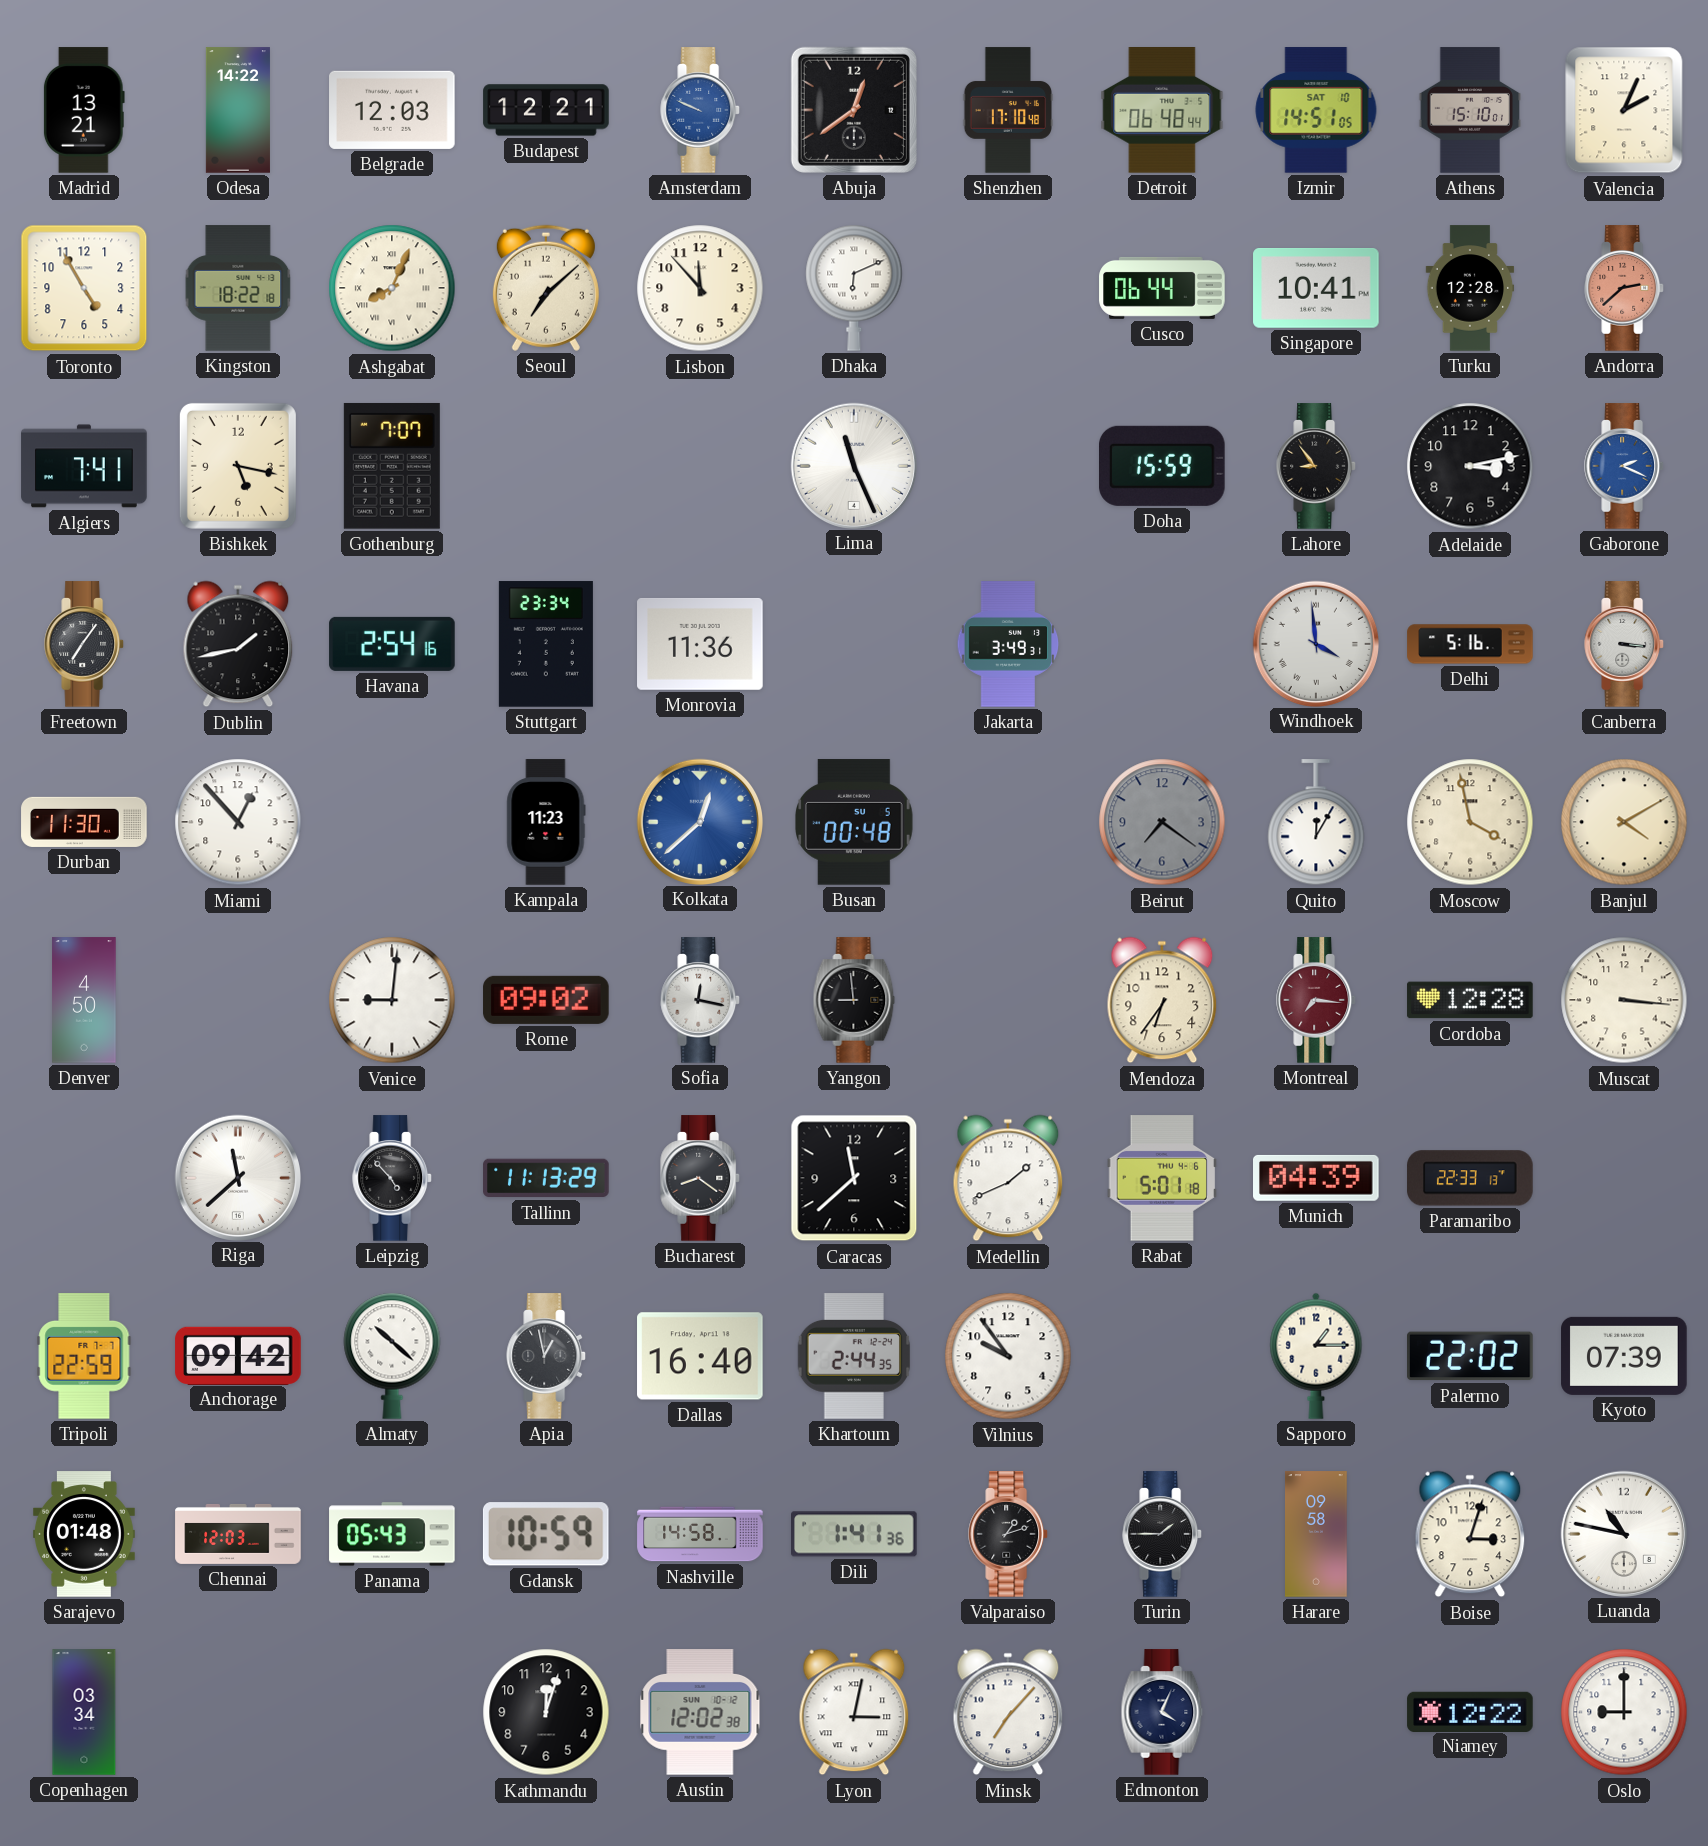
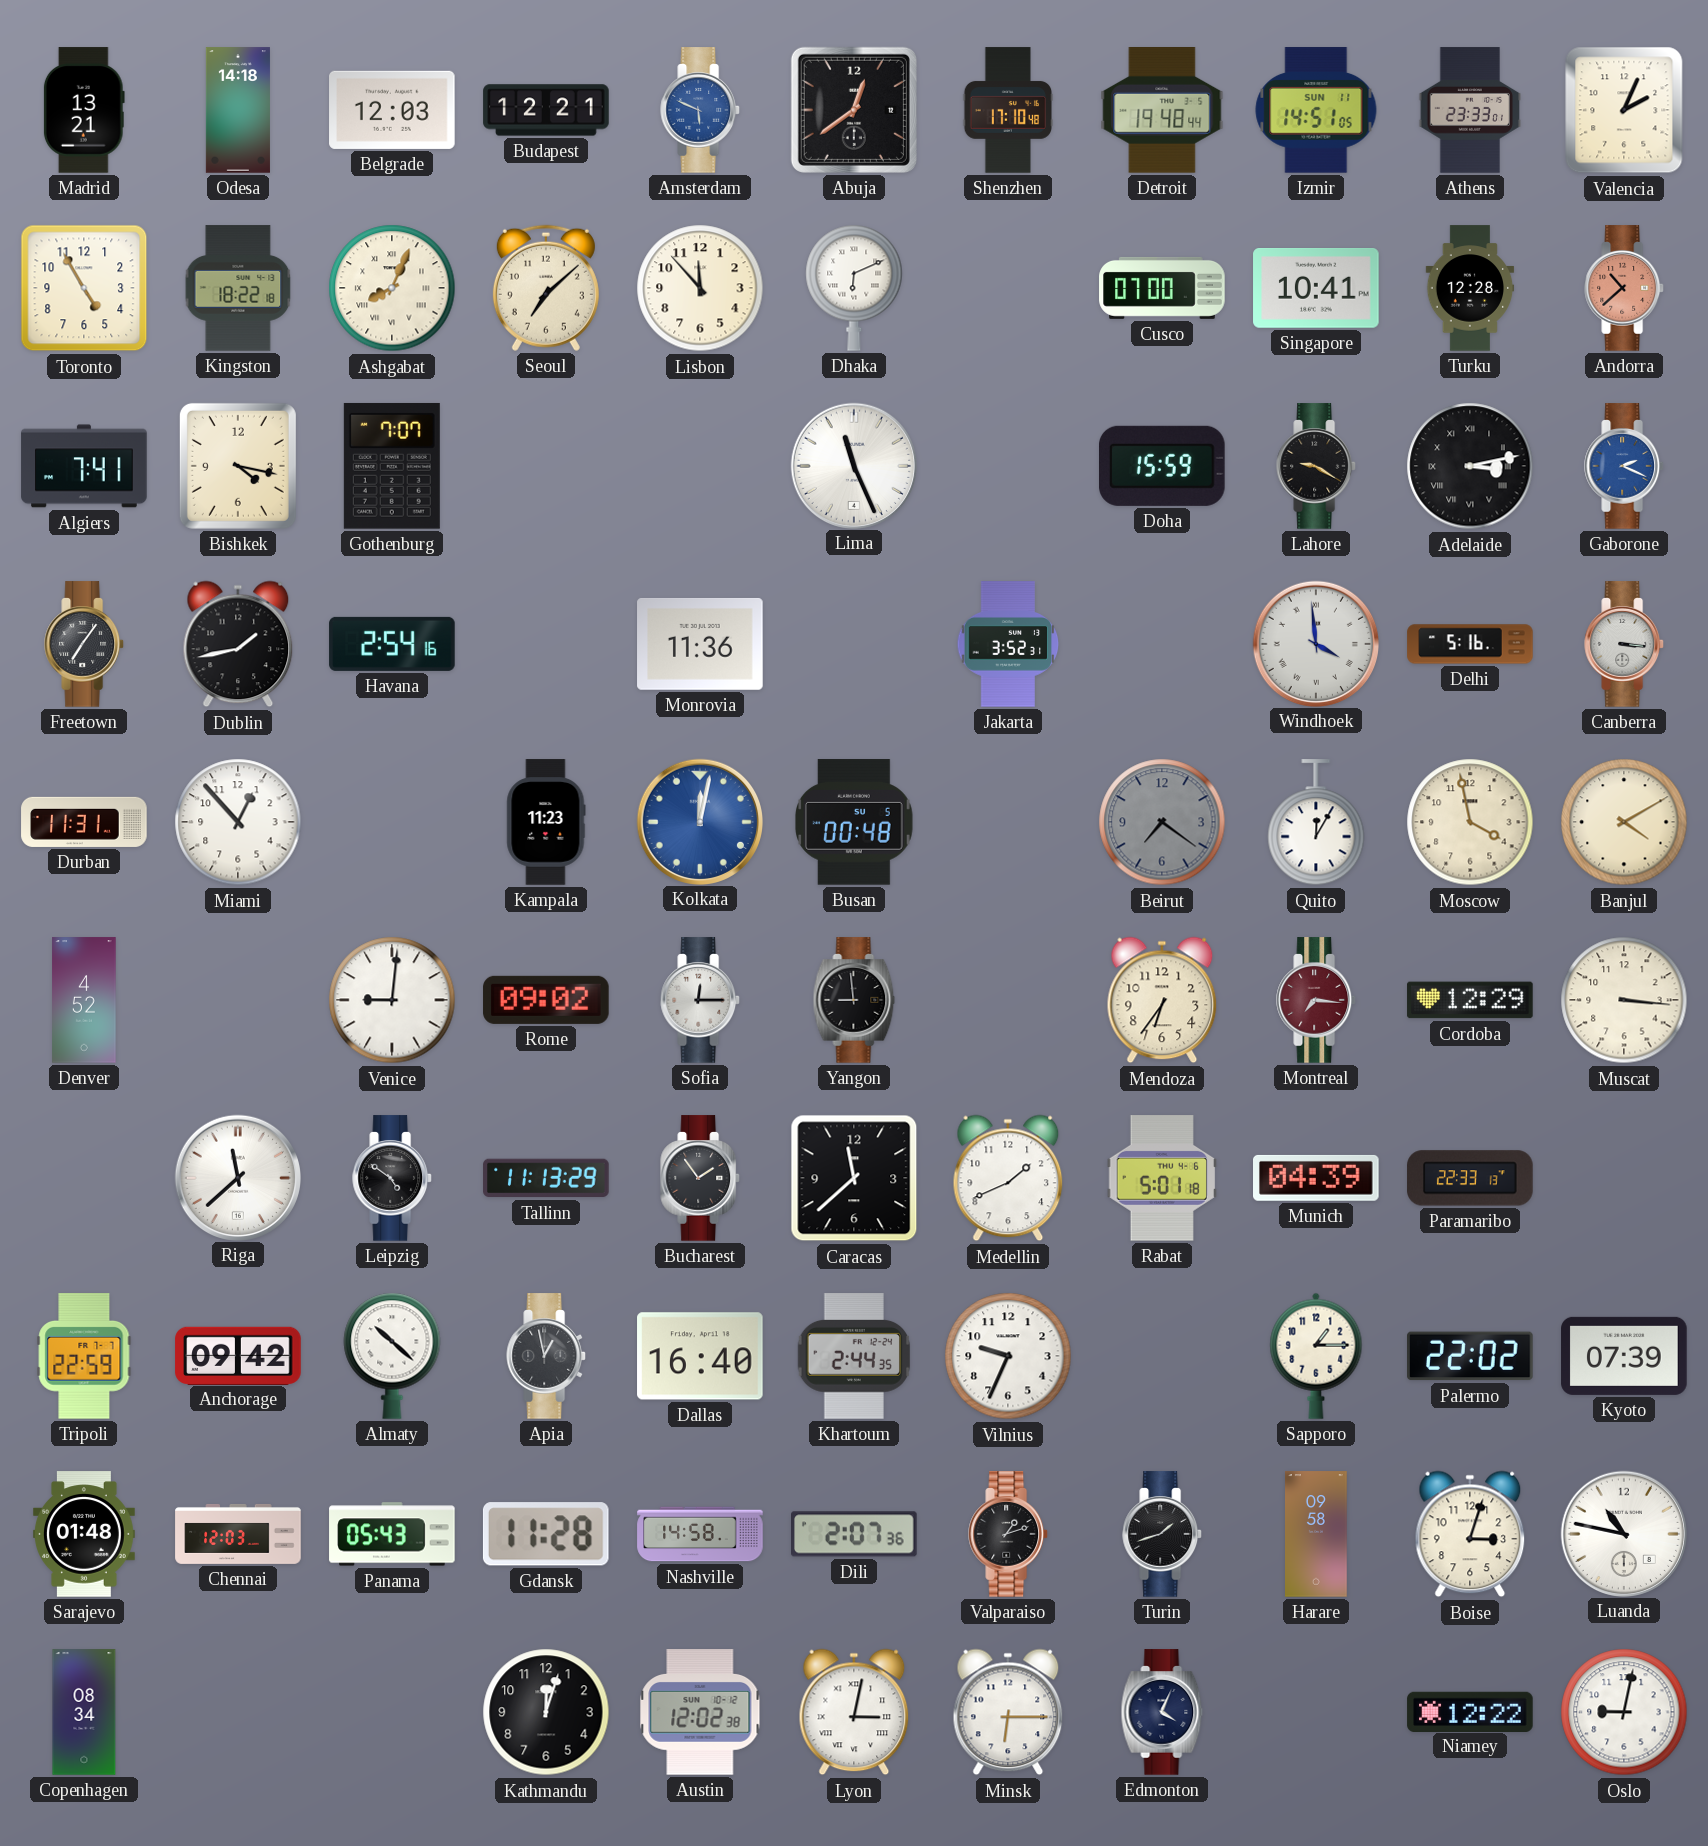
Odesa: 14:22 -> 14:18
Amsterdam: 9:49 -> 5:49
Detroit: 06:48 -> 19:48
Izmir date: SAT 10 -> SUN 11
Athens: 15:10 -> 23:33
Cusco: 06:44 -> 07:00
Andorra: 2:38 -> 10:38
Bishkek: 5:17 -> 4:17
Lahore: 8:54 -> 9:20
Adelaide numerals: Arabic -> Roman
Stuttgart: 23:34 -> none
Jakarta: 3:49 -> 3:52
Durban: 11:30 -> 11:31
Kolkata: 12:38 -> 12:02
Denver: 4:50 -> 4:52
Sofia: 12:17 -> 12:15
Cordoba: 12:28 -> 12:29
Leipzig: 4:53 -> 4:51
Bucharest: 8:21 -> 1:54
Vilnius: 9:54 -> 9:34
Gdansk: 10:59 -> 11:28
Dili: 1:41 -> 2:07
Turin: 1:45 -> 1:42
Copenhagen: 03:34 -> 08:34
Minsk: 7:07 -> 6:15
Oslo: 9:00 -> 9:02
